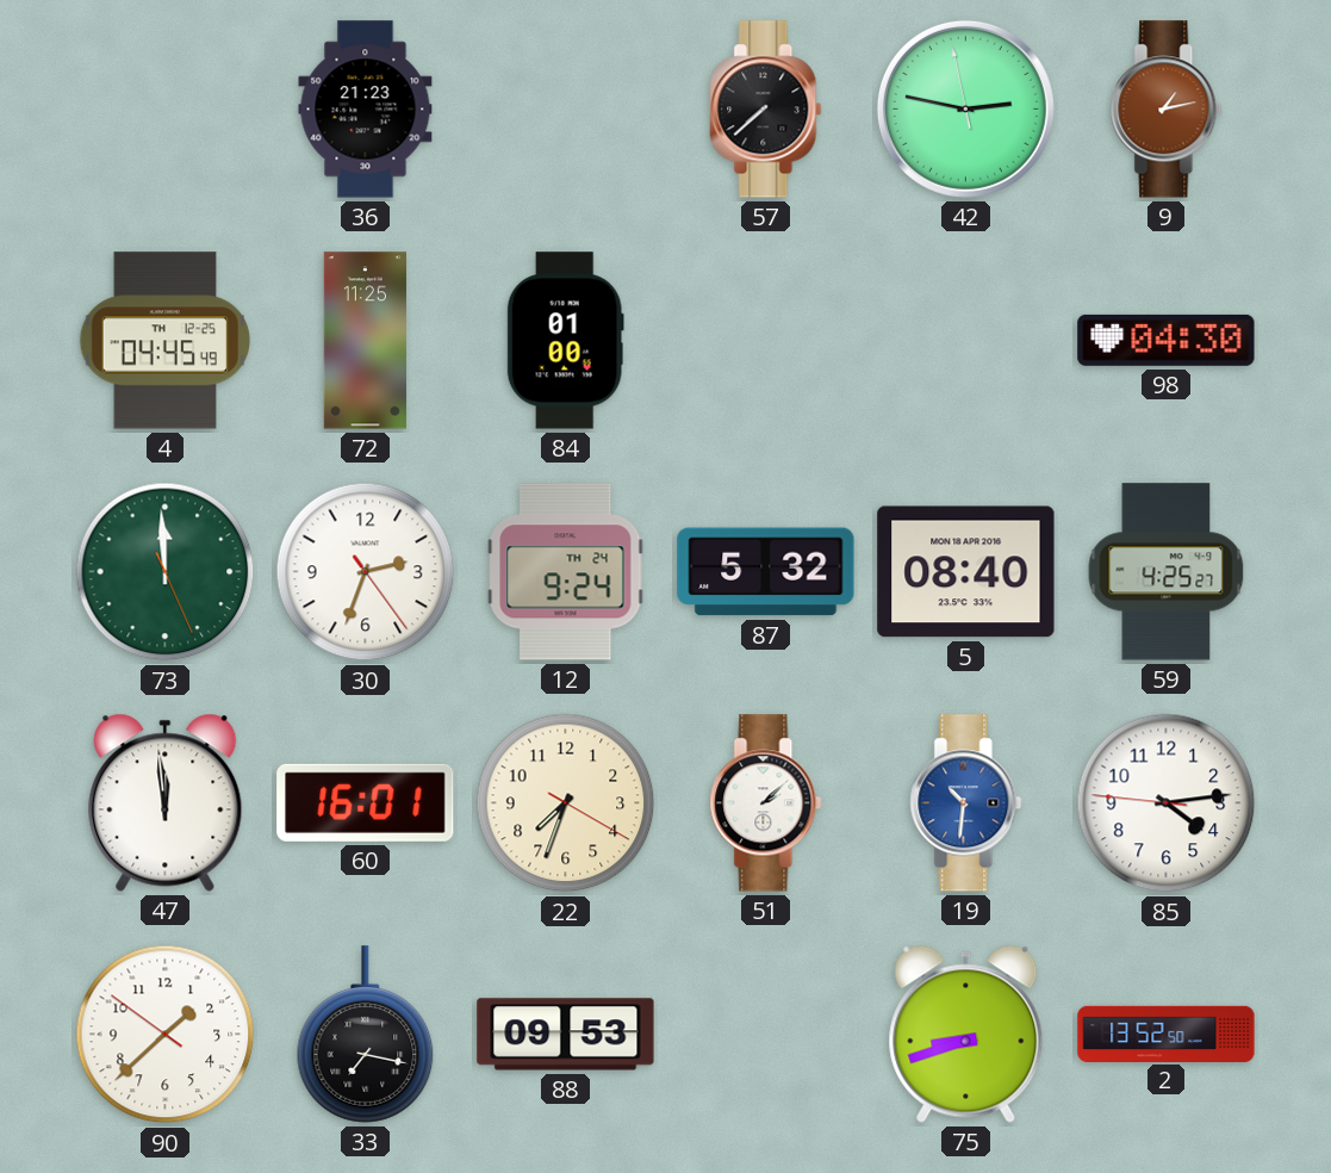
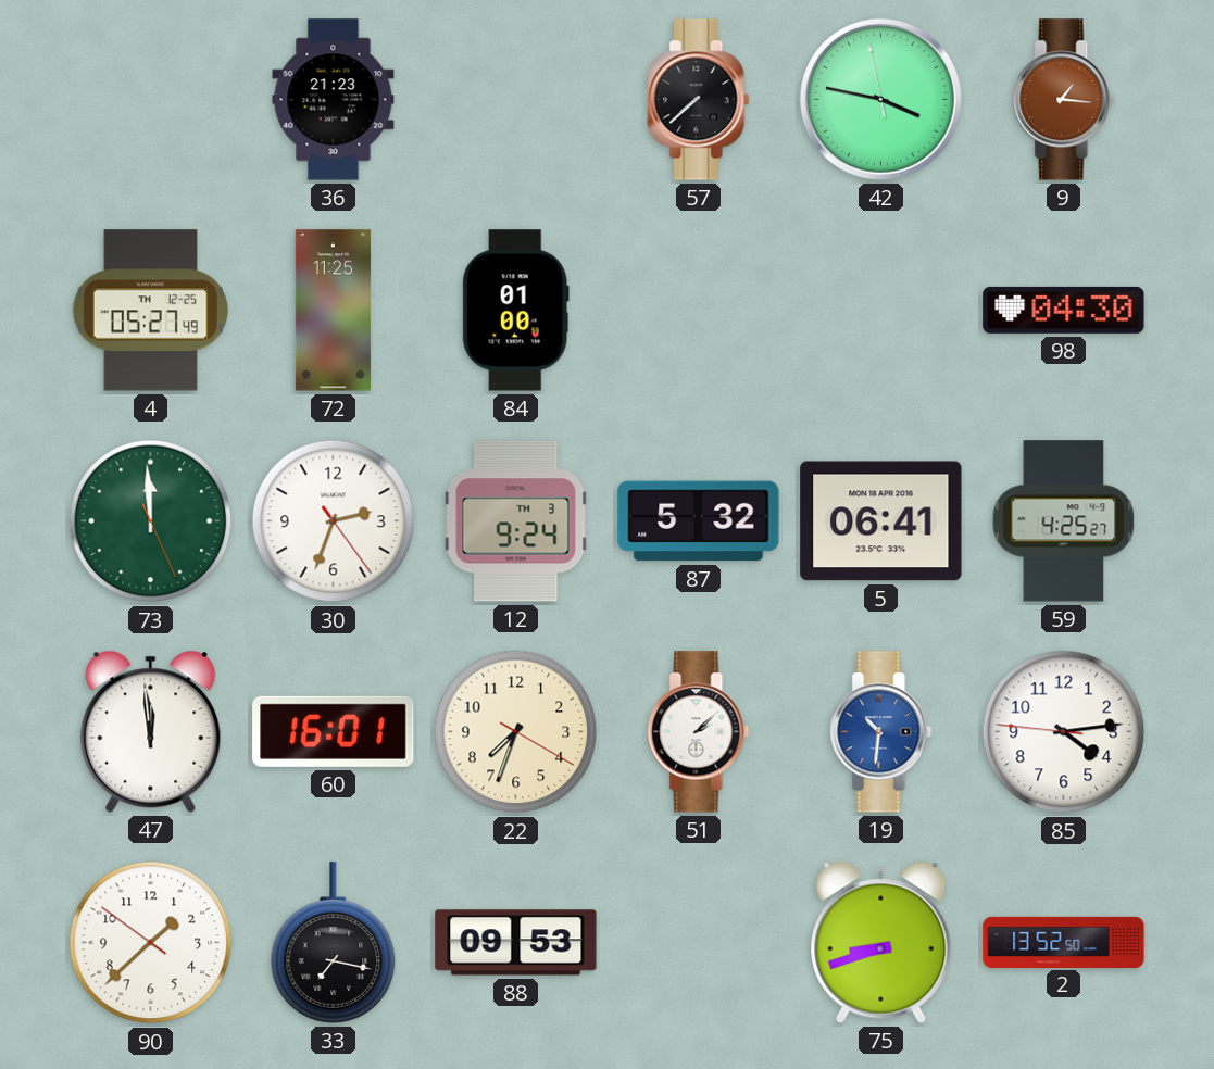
42: 2:46 -> 3:46
9: 1:13 -> 1:16
4: 04:45 -> 05:27
12 date: TH 24 -> TH 3
5: 08:40 -> 06:41
